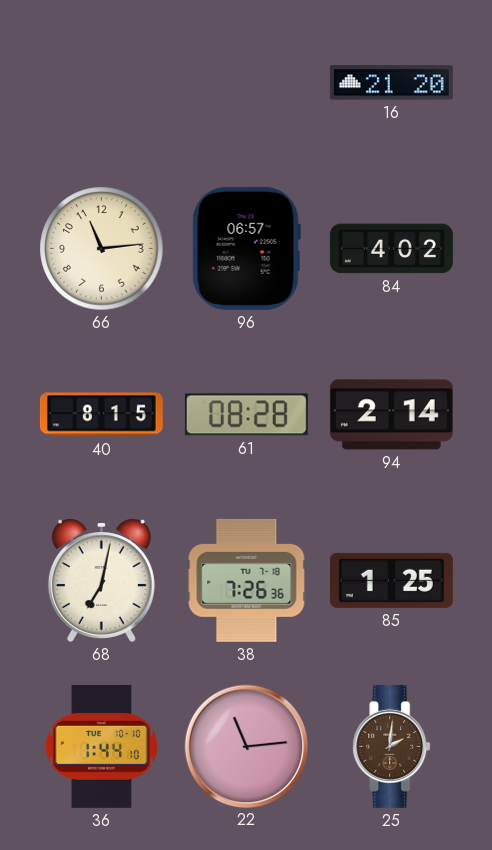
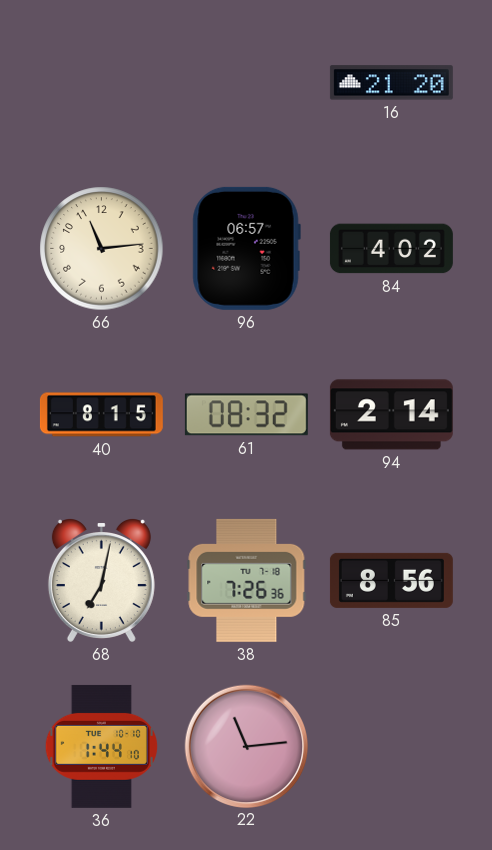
61: 08:28 -> 08:32
85: 1:25 -> 8:56
25: 2:01 -> none
